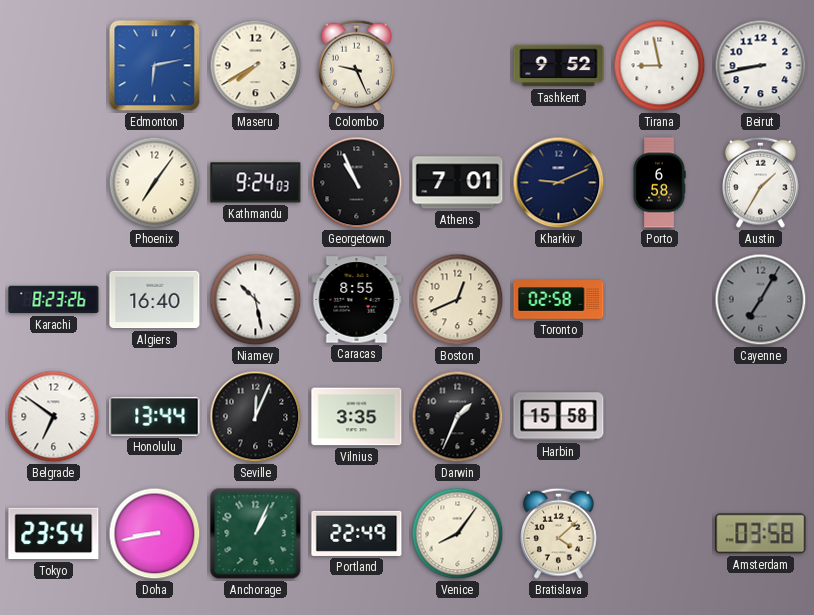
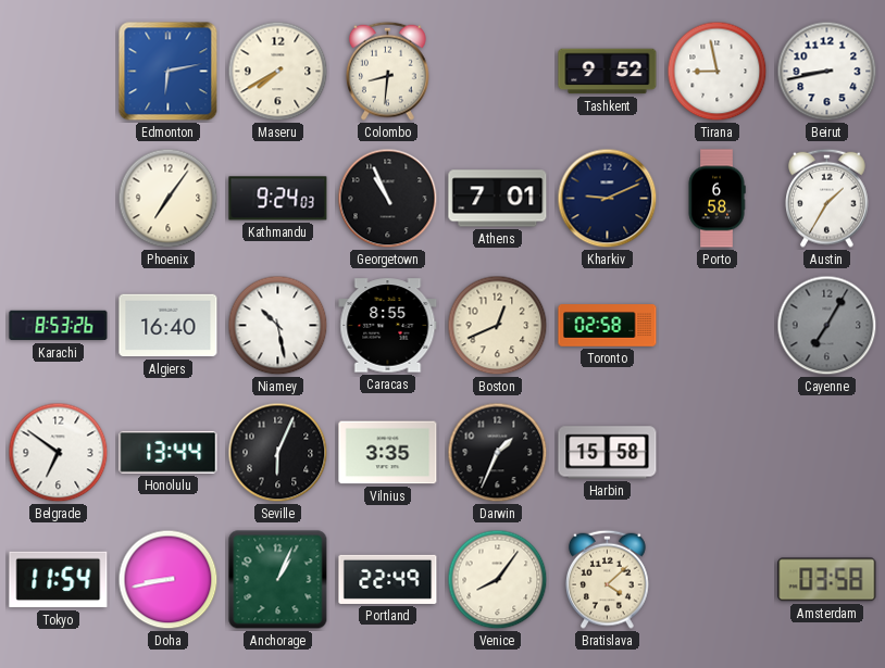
Colombo: 9:26 -> 8:31
Karachi: 8:23 -> 8:53
Seville: 12:04 -> 6:04
Tokyo: 23:54 -> 11:54
